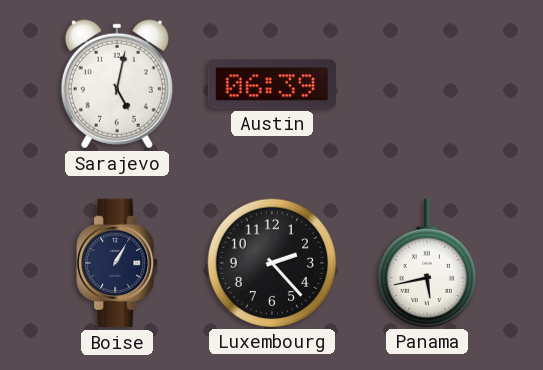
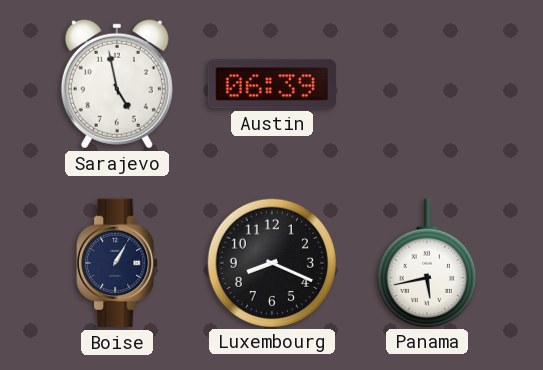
Sarajevo: 5:02 -> 4:58
Luxembourg: 2:23 -> 8:19
